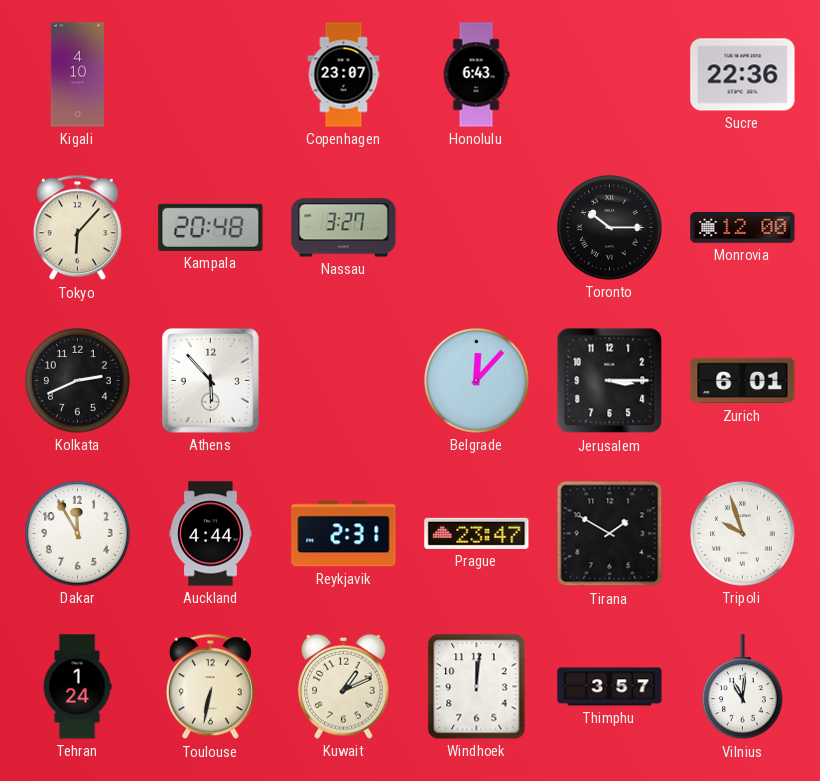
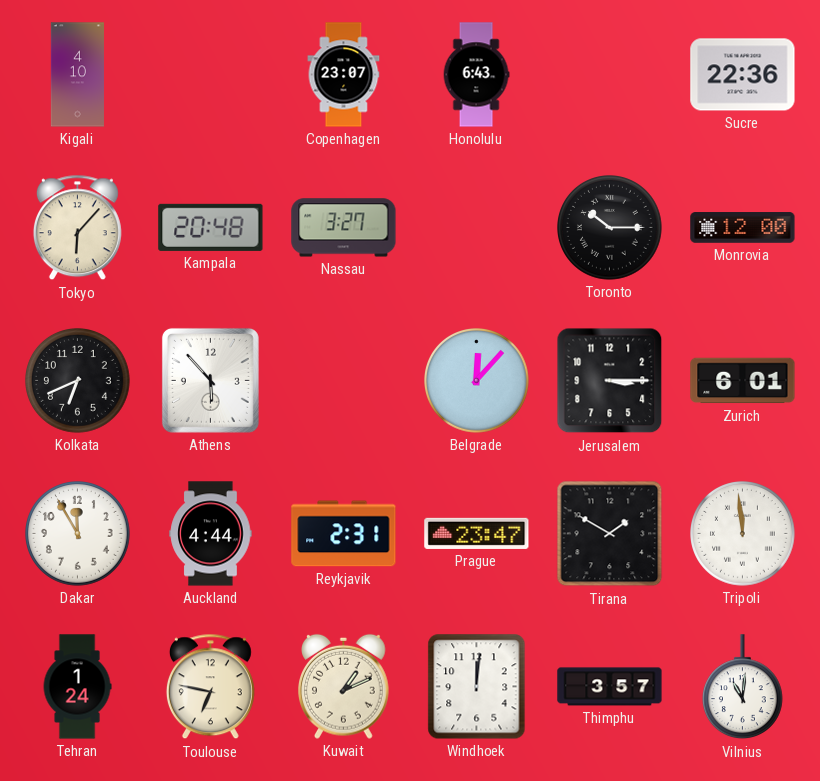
Kolkata: 2:41 -> 6:41
Tripoli: 9:57 -> 11:59
Toulouse: 6:32 -> 6:47
